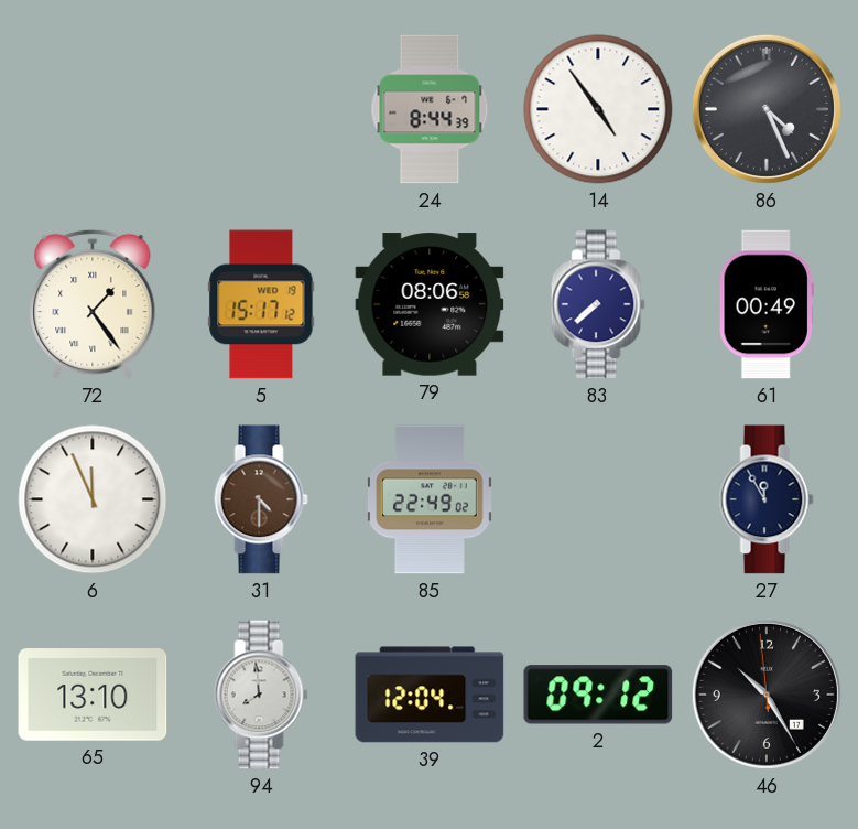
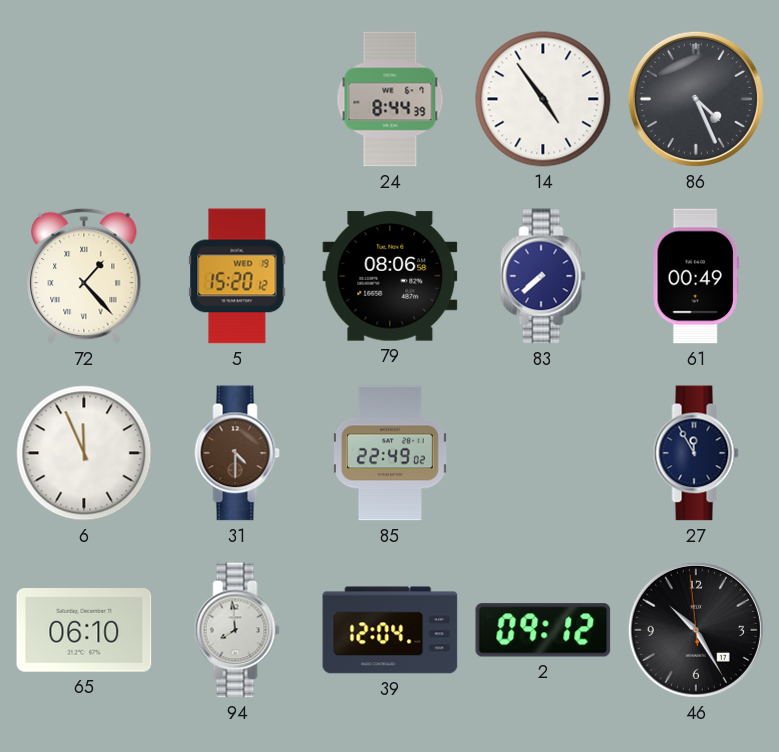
72: 1:24 -> 1:23
5: 15:17 -> 15:20
65: 13:10 -> 06:10
